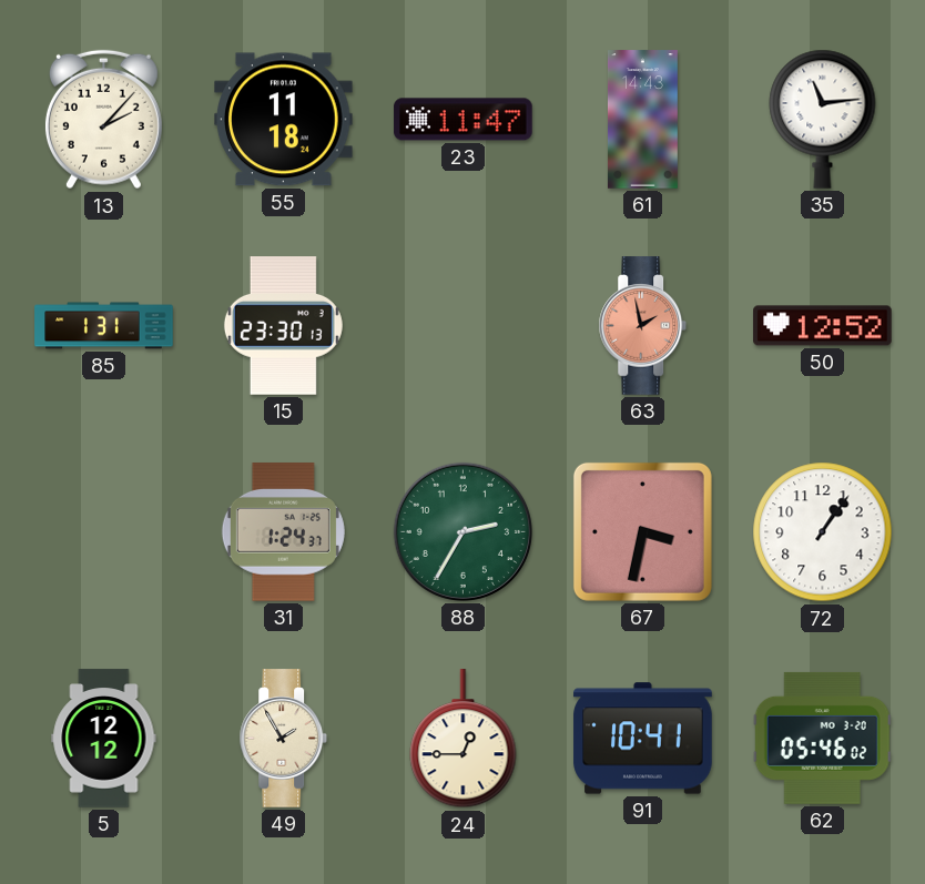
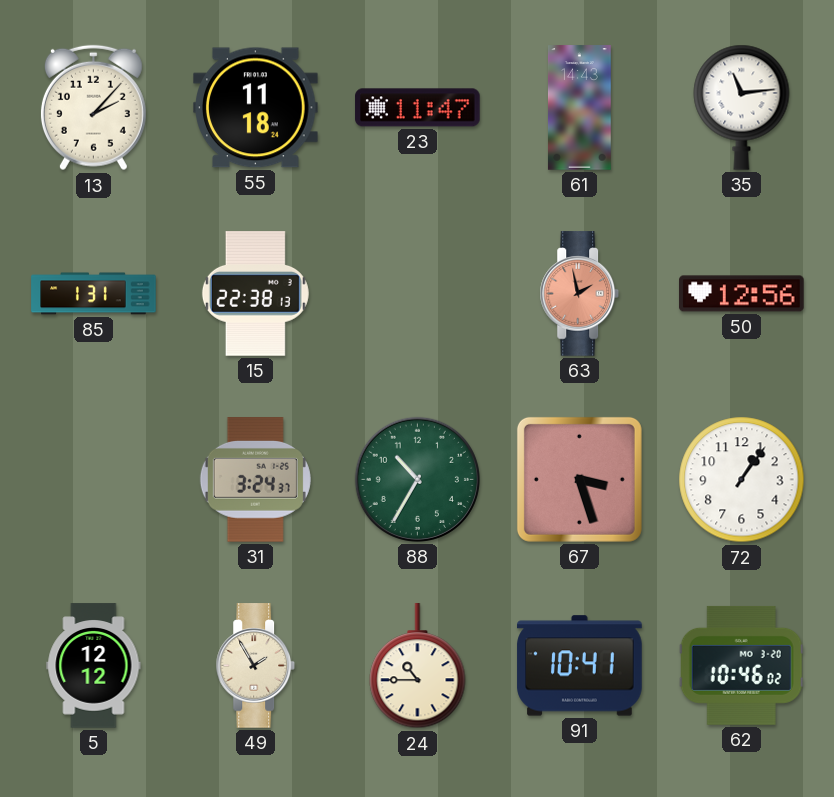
15: 23:30 -> 22:38
50: 12:52 -> 12:56
31: 1:24 -> 3:24
88: 2:35 -> 10:35
67: 3:32 -> 3:27
24: 12:45 -> 10:45
62: 05:46 -> 10:46
